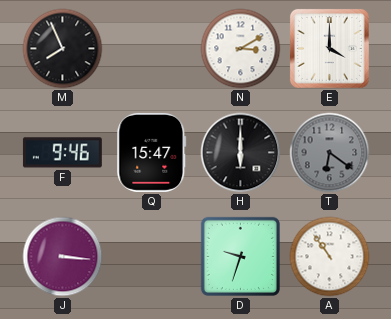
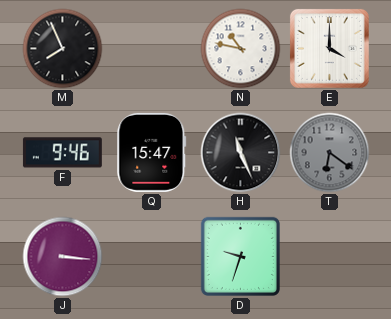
N: 3:10 -> 10:47
H: 6:00 -> 11:26
A: 10:54 -> none
